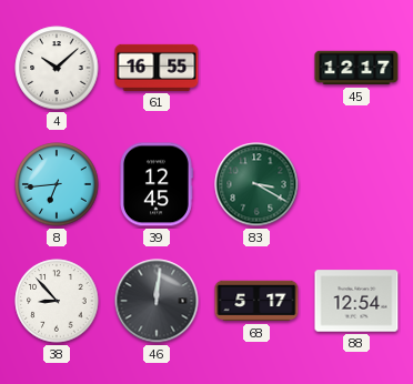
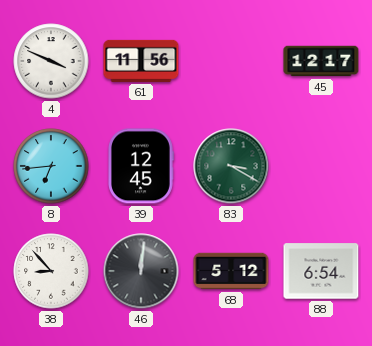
4: 10:08 -> 3:49
61: 16:55 -> 11:56
68: 5:17 -> 5:12
88: 12:54 -> 6:54
